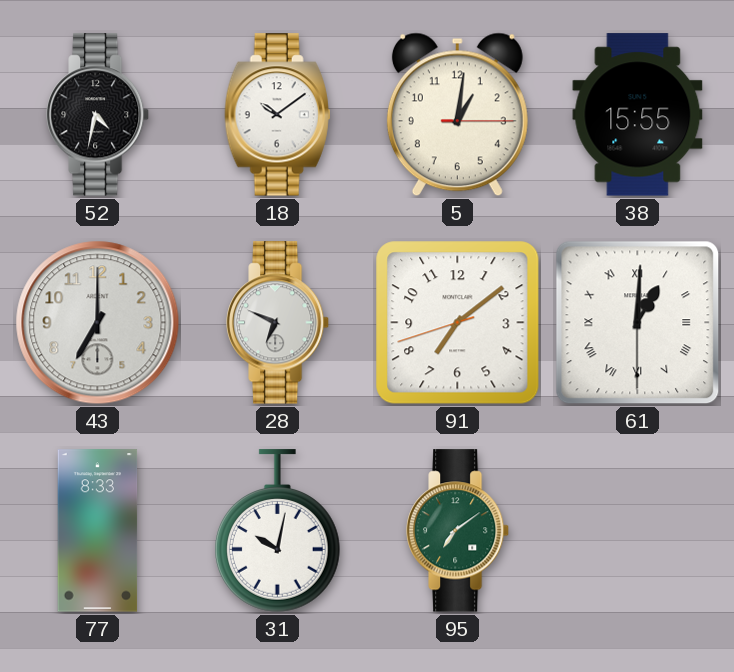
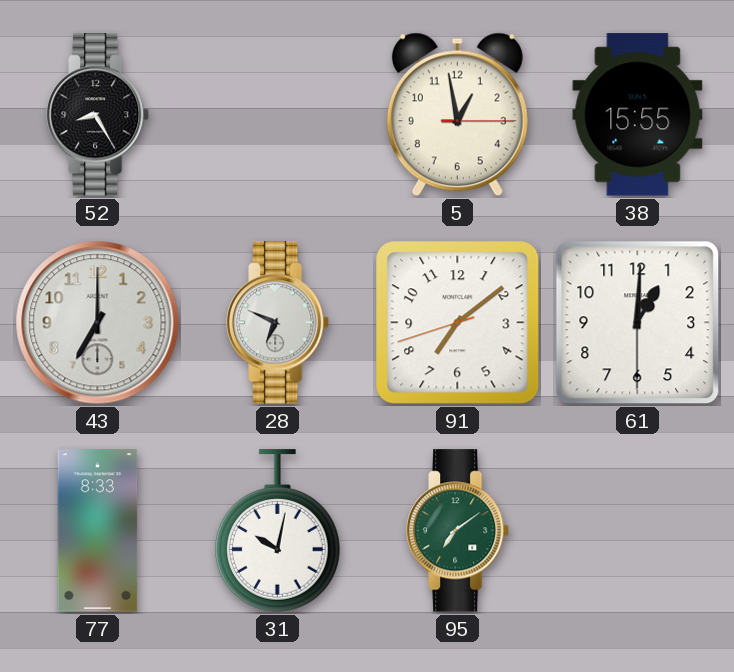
52: 4:32 -> 8:25
18: 10:09 -> none
5: 1:01 -> 12:58
61 numerals: Roman -> Arabic
